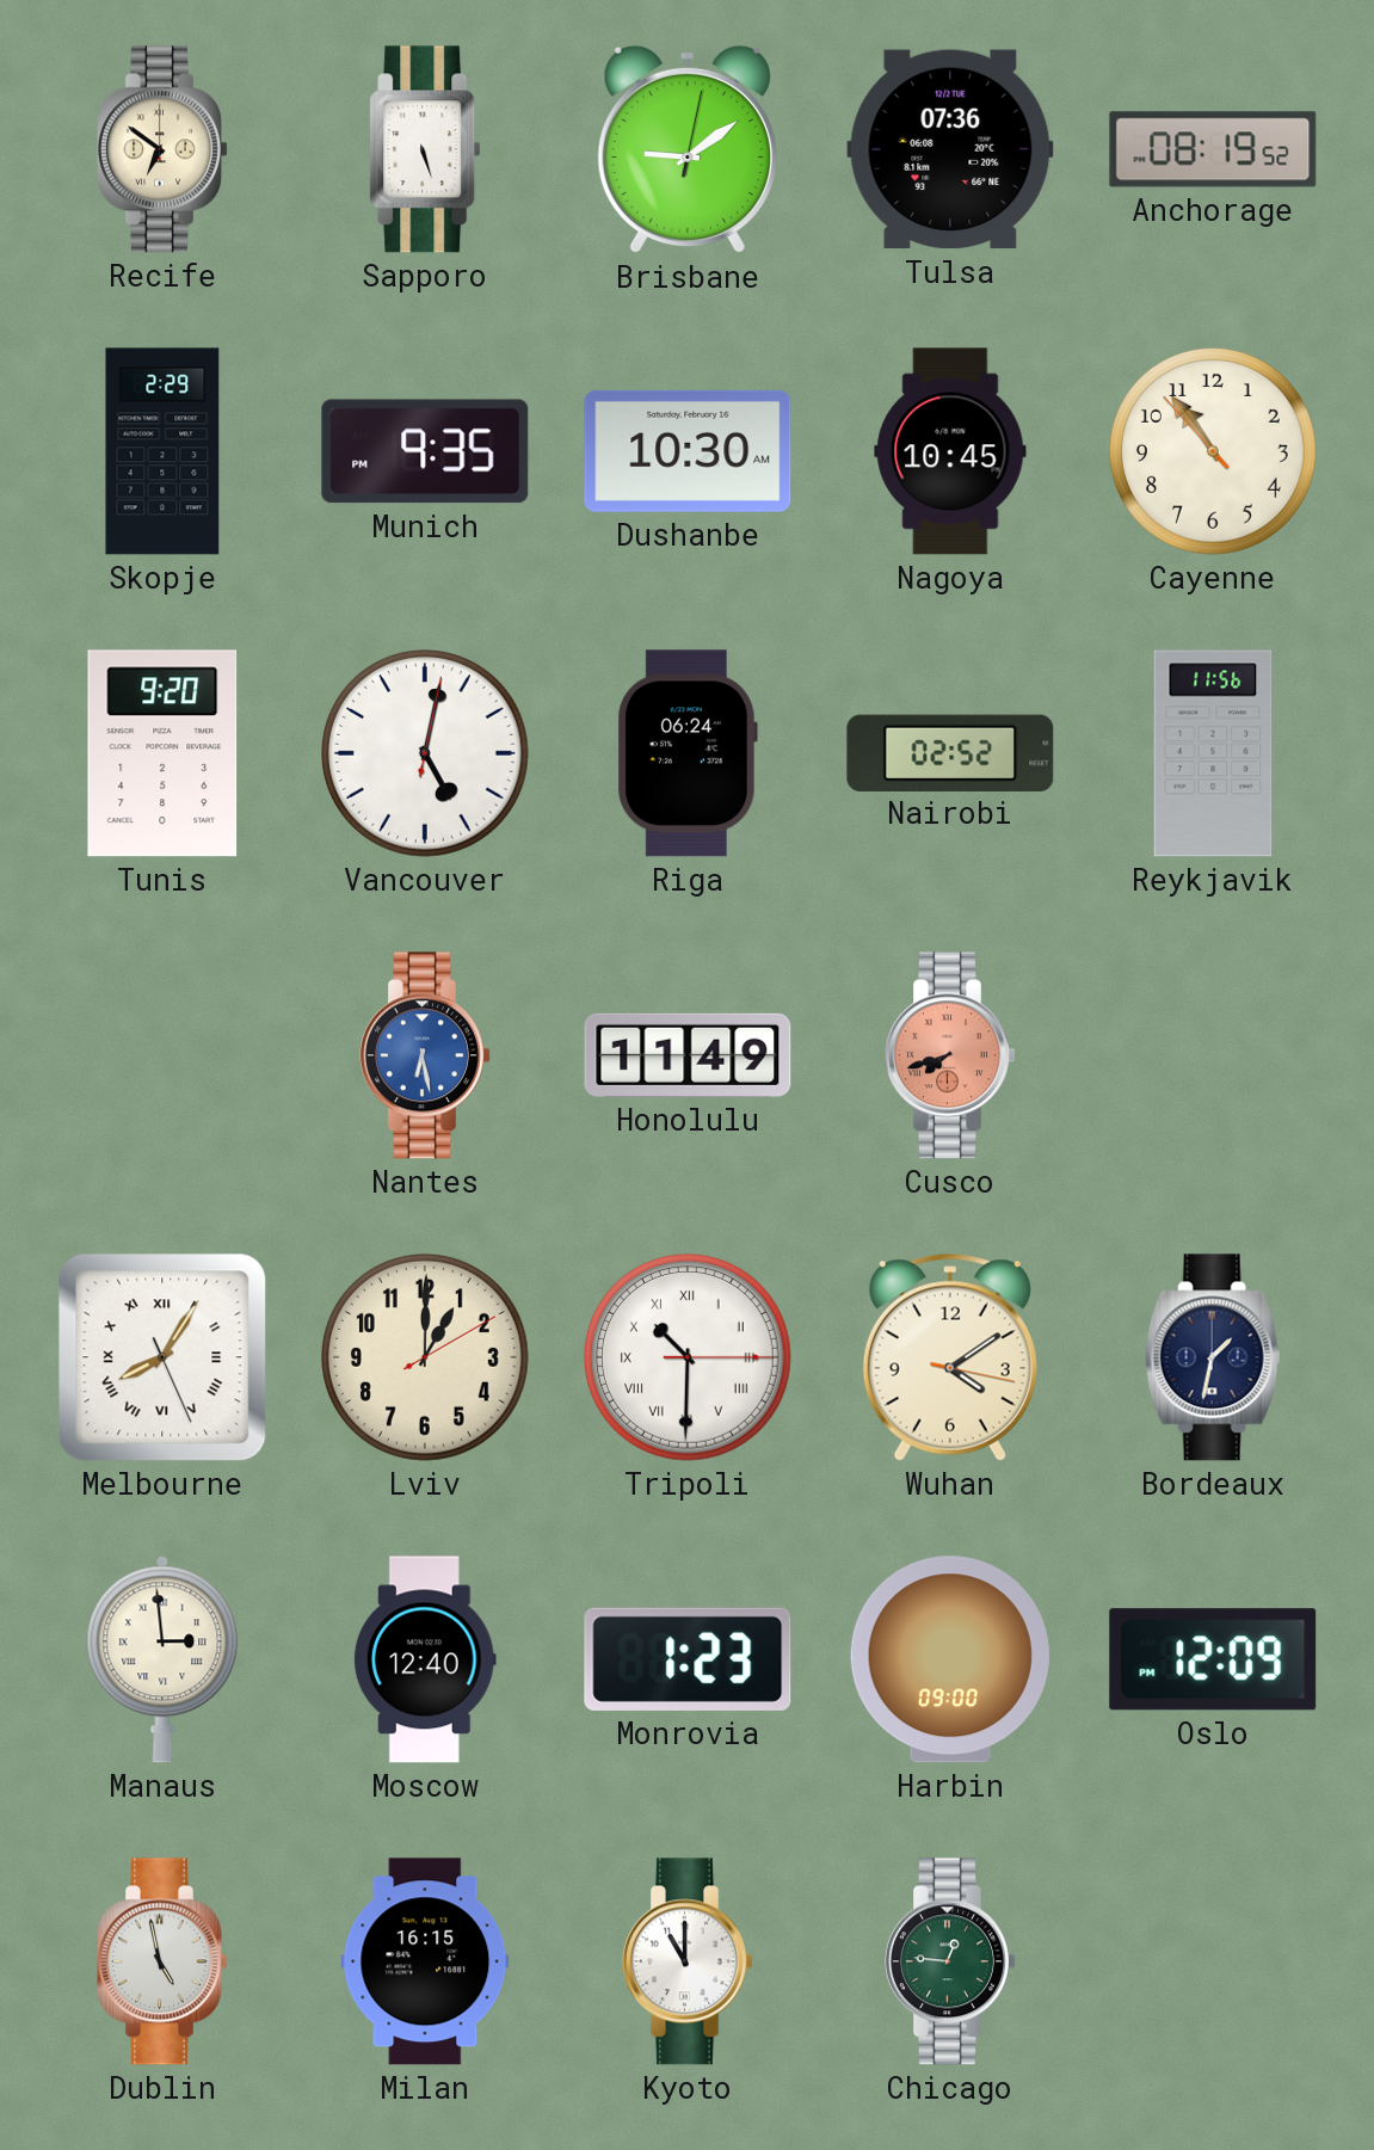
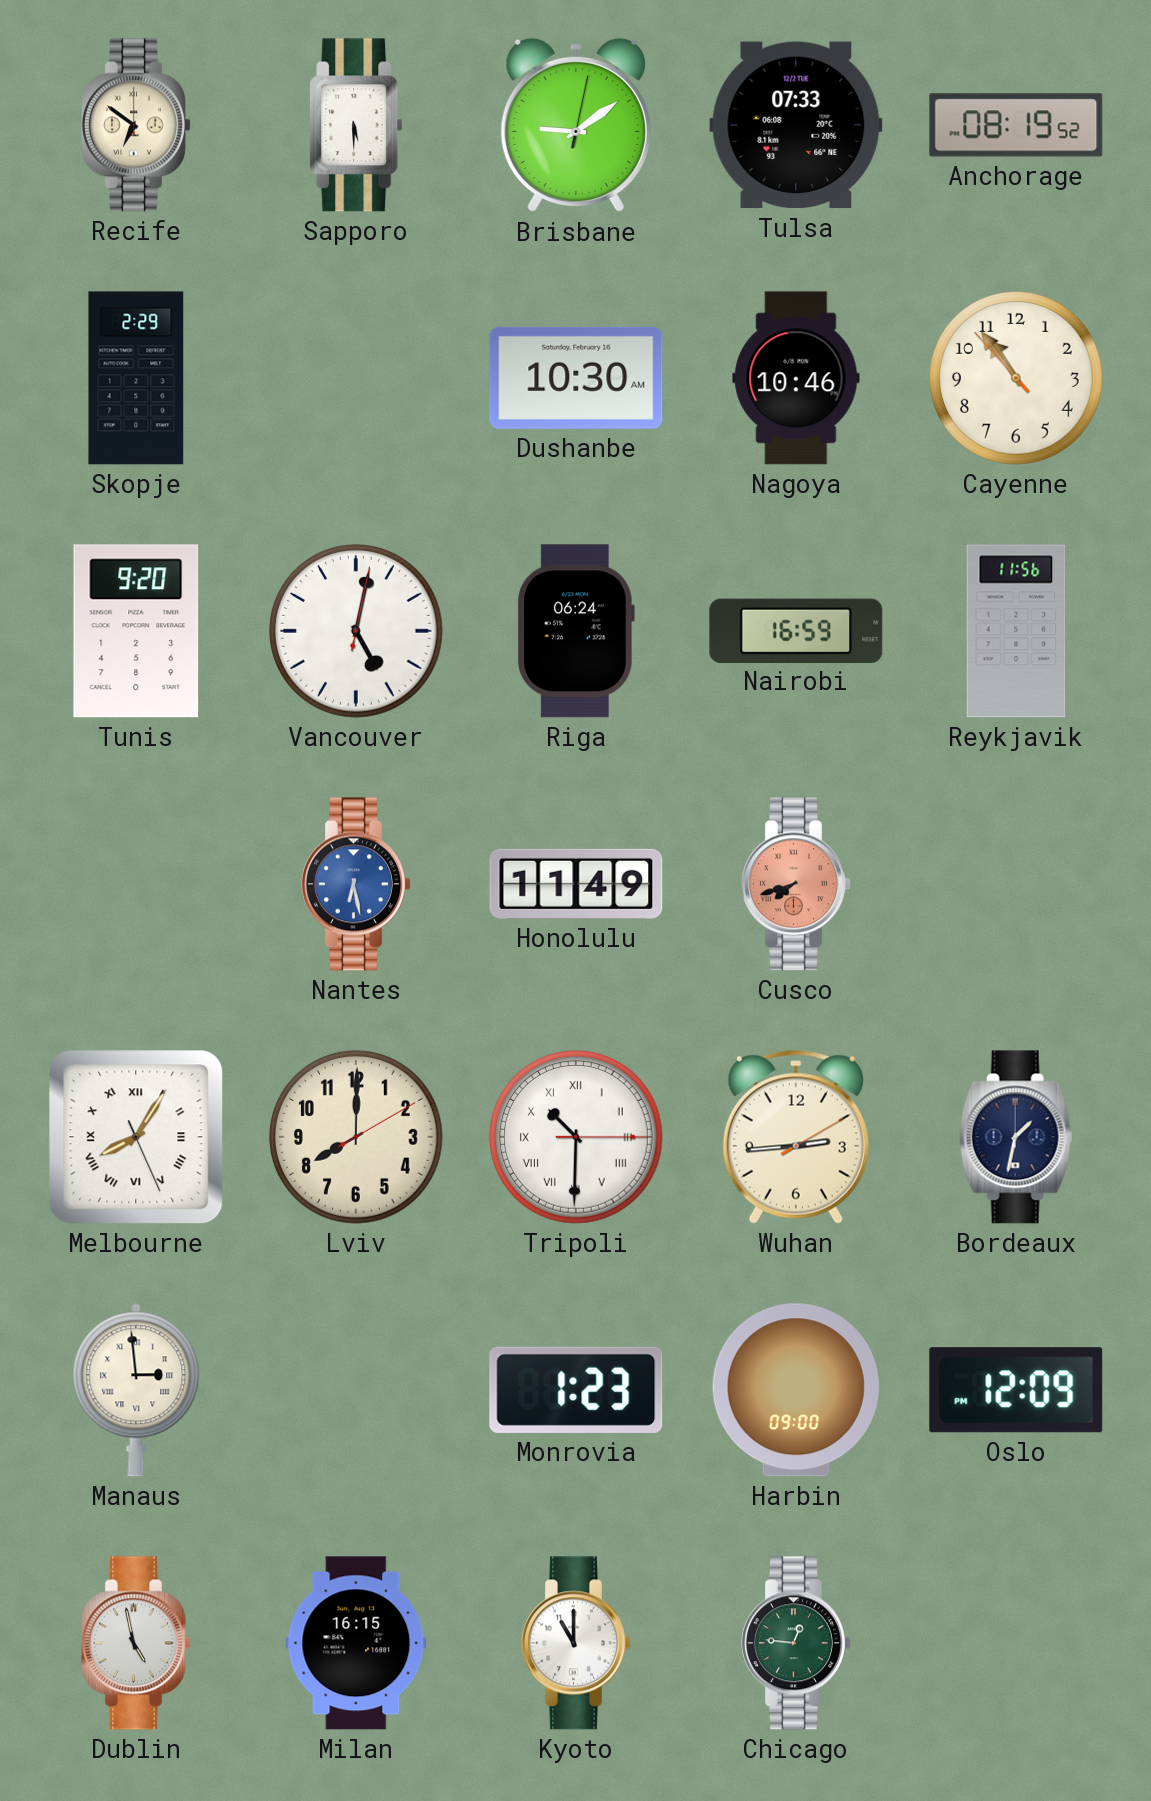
Sapporo: 5:27 -> 5:30
Tulsa: 07:36 -> 07:33
Munich: 9:35 -> none
Nagoya: 10:45 -> 10:46
Nairobi: 02:52 -> 16:59
Lviv: 1:00 -> 8:00
Wuhan: 4:09 -> 2:44
Moscow: 12:40 -> none
